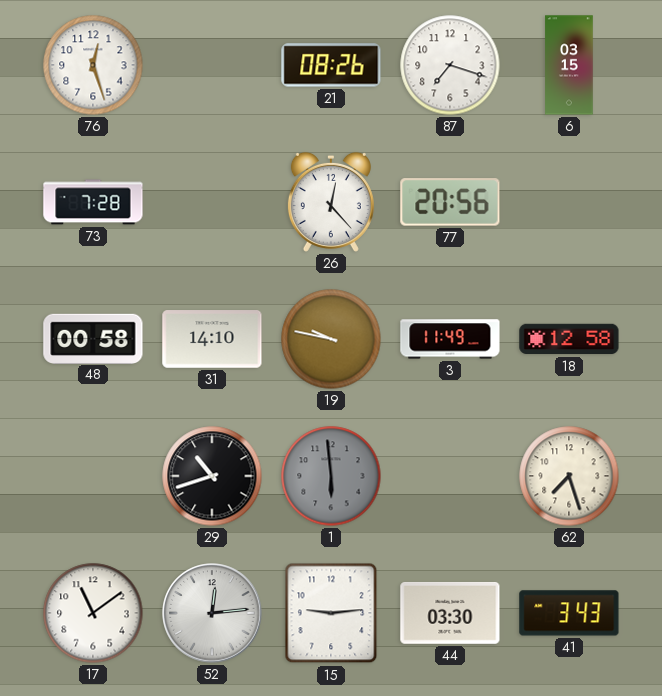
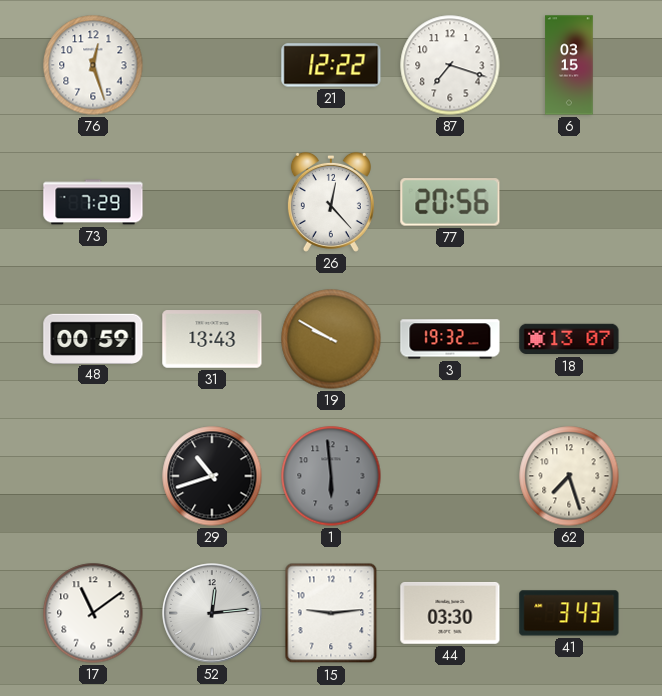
21: 08:26 -> 12:22
73: 7:28 -> 7:29
48: 00:58 -> 00:59
31: 14:10 -> 13:43
19: 9:47 -> 9:50
3: 11:49 -> 19:32
18: 12:58 -> 13:07
